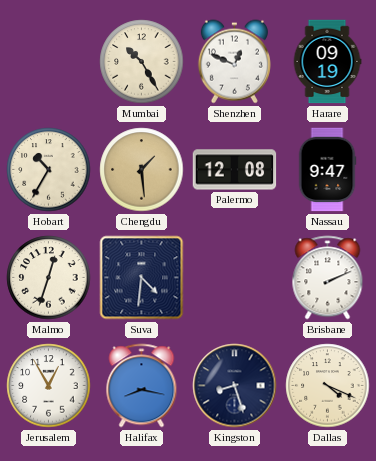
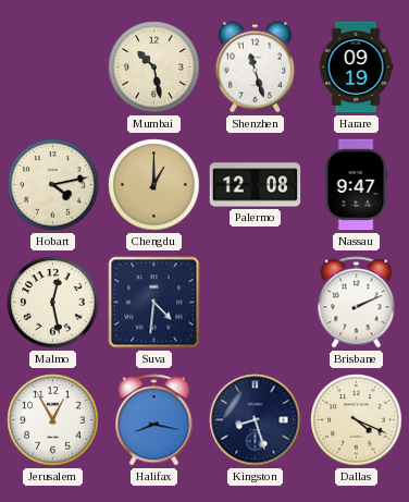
Mumbai: 10:25 -> 10:28
Shenzhen: 12:49 -> 11:27
Hobart: 10:35 -> 4:13
Chengdu: 1:29 -> 1:00
Malmo: 12:33 -> 12:28
